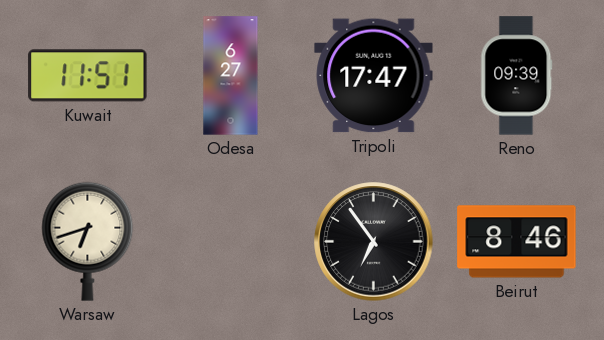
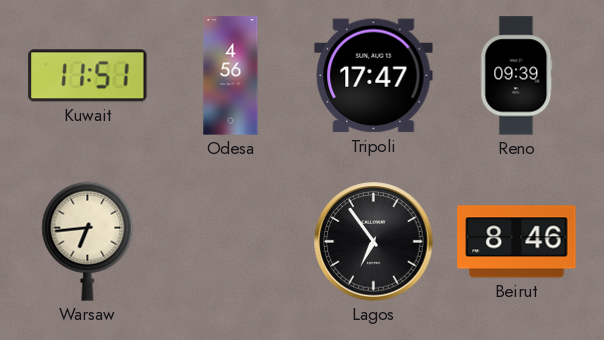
Odesa: 6:27 -> 4:56
Warsaw: 6:42 -> 6:44
